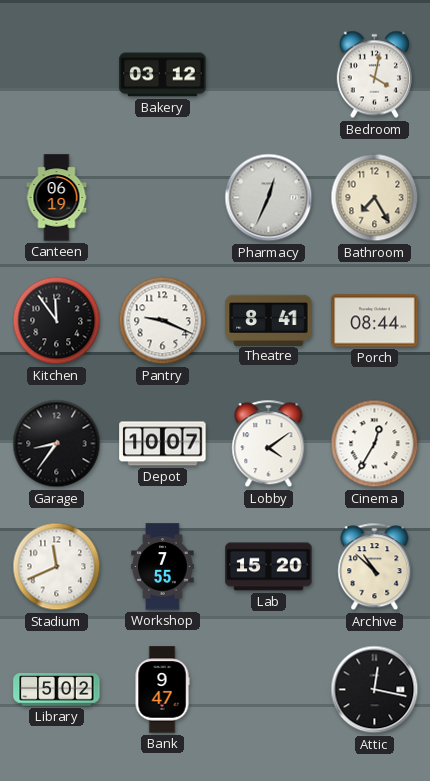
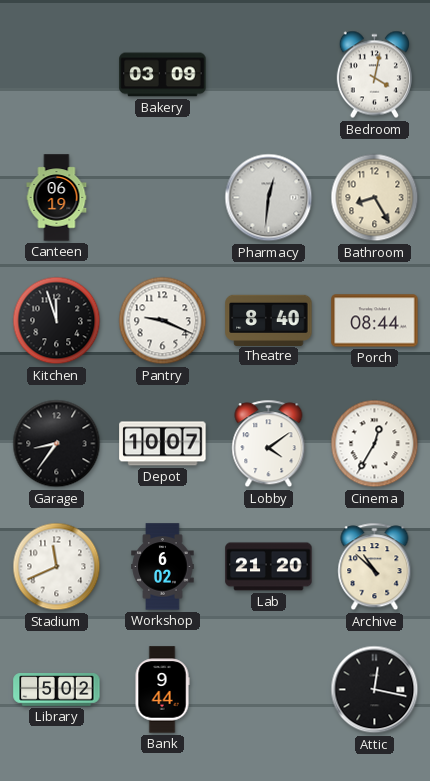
Bakery: 03:12 -> 03:09
Pharmacy: 12:34 -> 12:31
Bathroom: 7:25 -> 8:25
Kitchen: 11:54 -> 11:57
Theatre: 8:41 -> 8:40
Workshop: 7:55 -> 6:02
Lab: 15:20 -> 21:20
Bank: 9:47 -> 9:44
